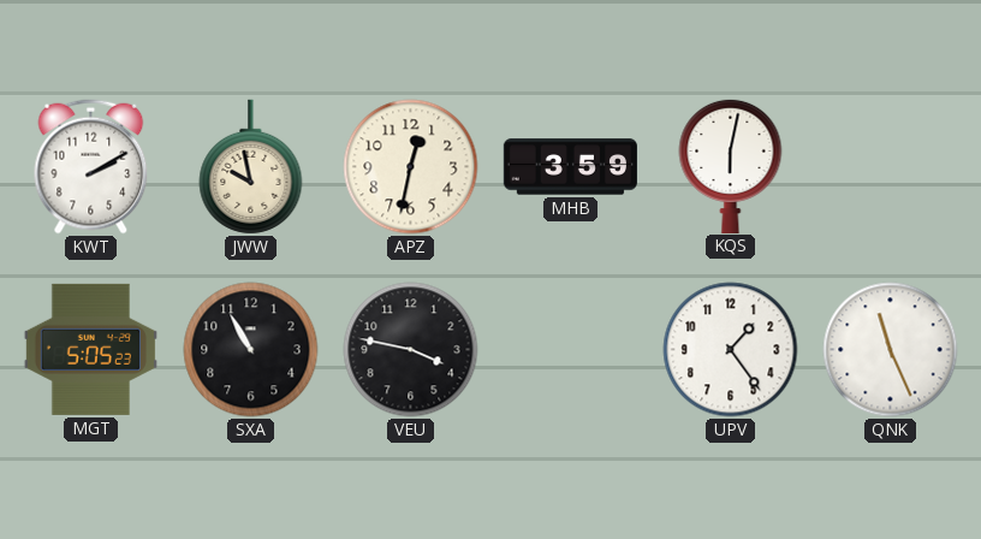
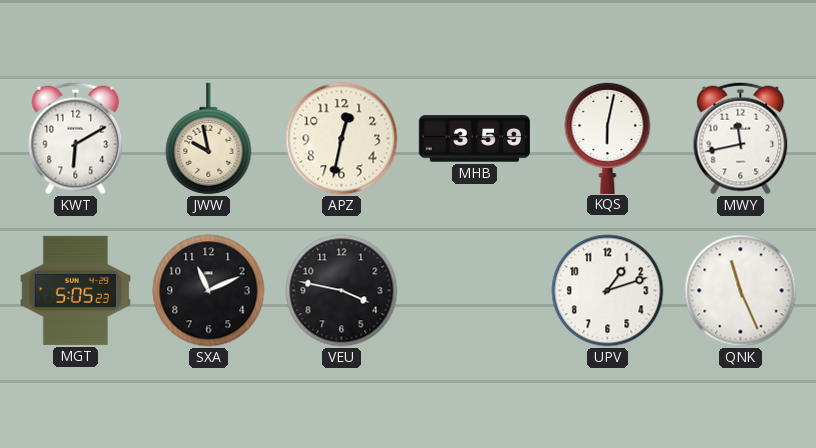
KWT: 2:10 -> 6:10
MWY: none -> 11:43
SXA: 10:55 -> 11:11
UPV: 1:24 -> 1:12
